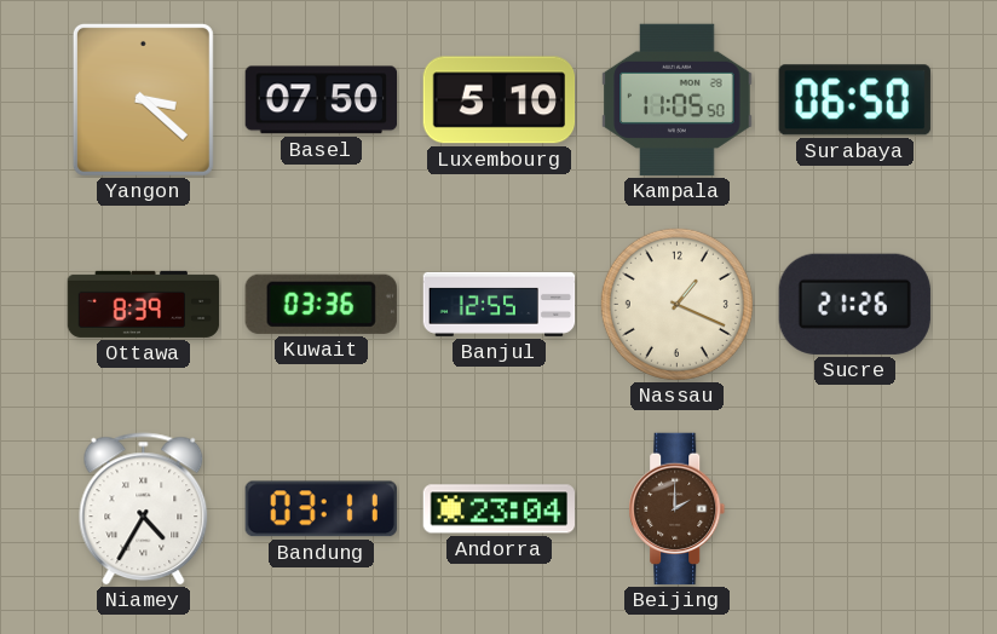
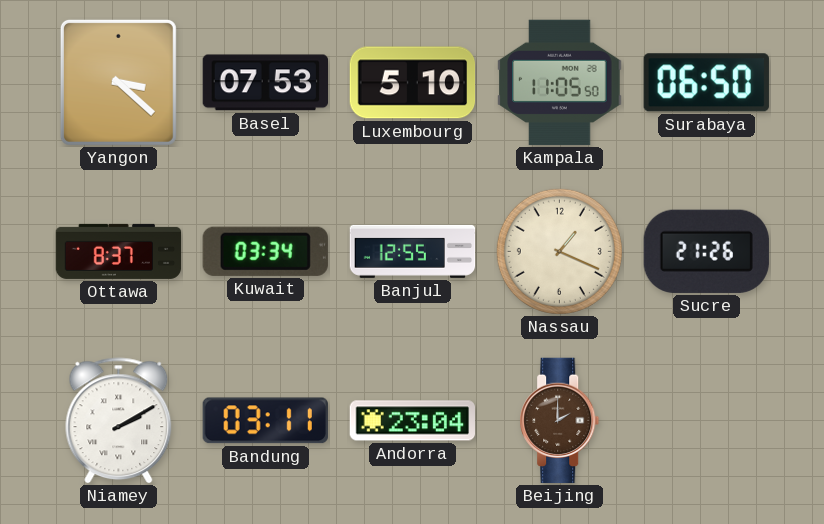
Basel: 07:50 -> 07:53
Ottawa: 8:39 -> 8:37
Kuwait: 03:36 -> 03:34
Niamey: 4:35 -> 2:10
